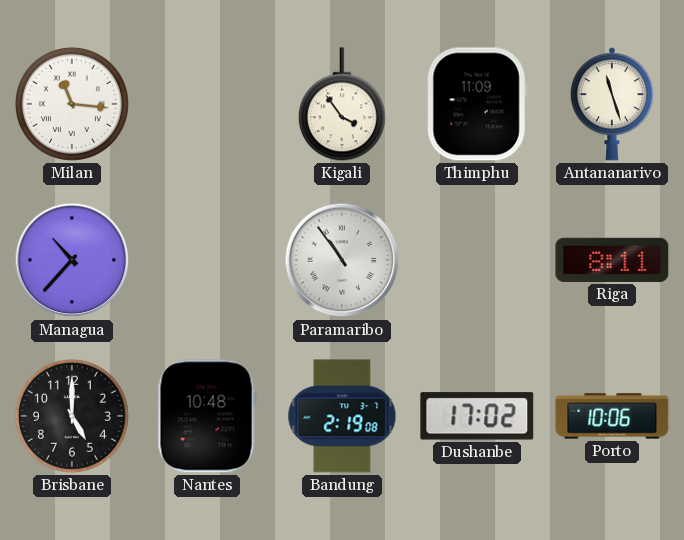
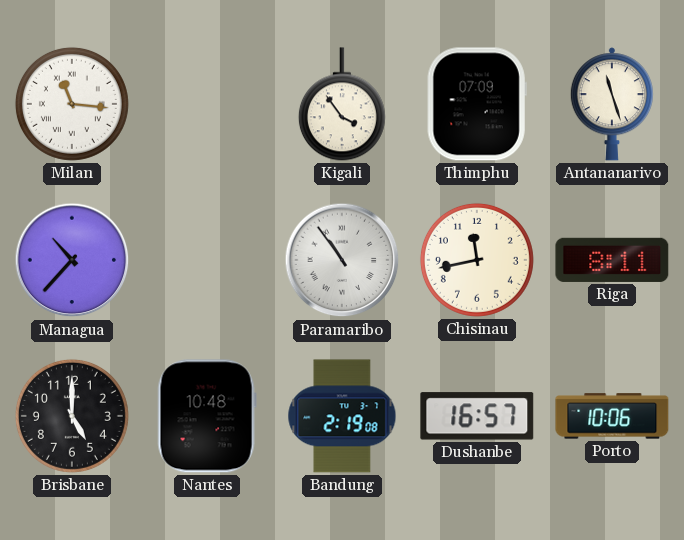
Thimphu: 11:09 -> 07:09
Chisinau: none -> 11:43
Dushanbe: 17:02 -> 16:57
